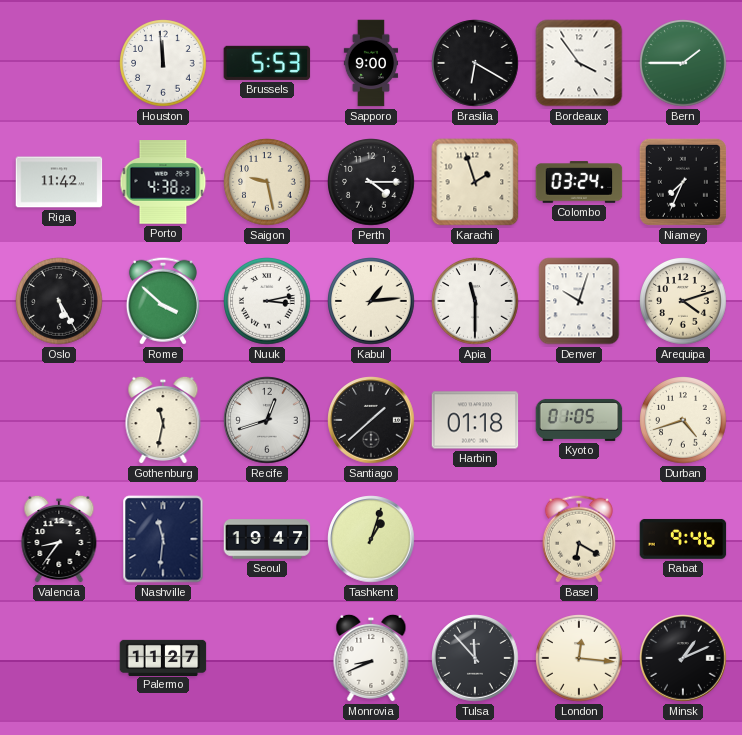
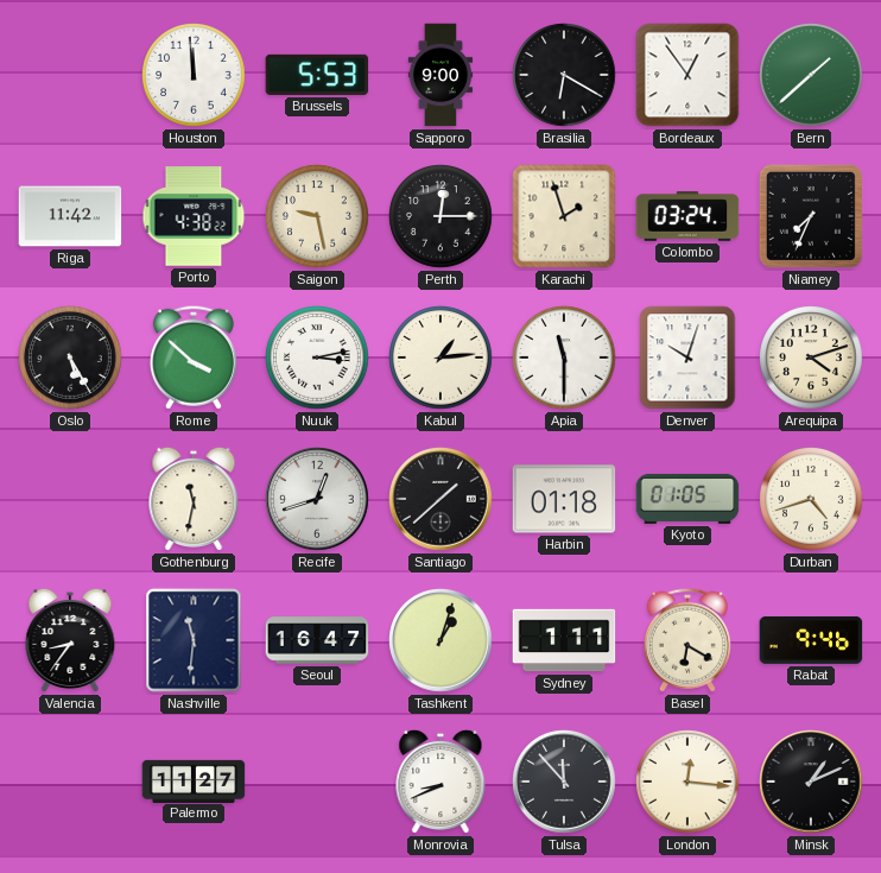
Bordeaux: 3:54 -> 12:54
Bern: 1:45 -> 1:38
Perth: 4:15 -> 12:15
Seoul: 19:47 -> 16:47
Sydney: none -> 1:11
